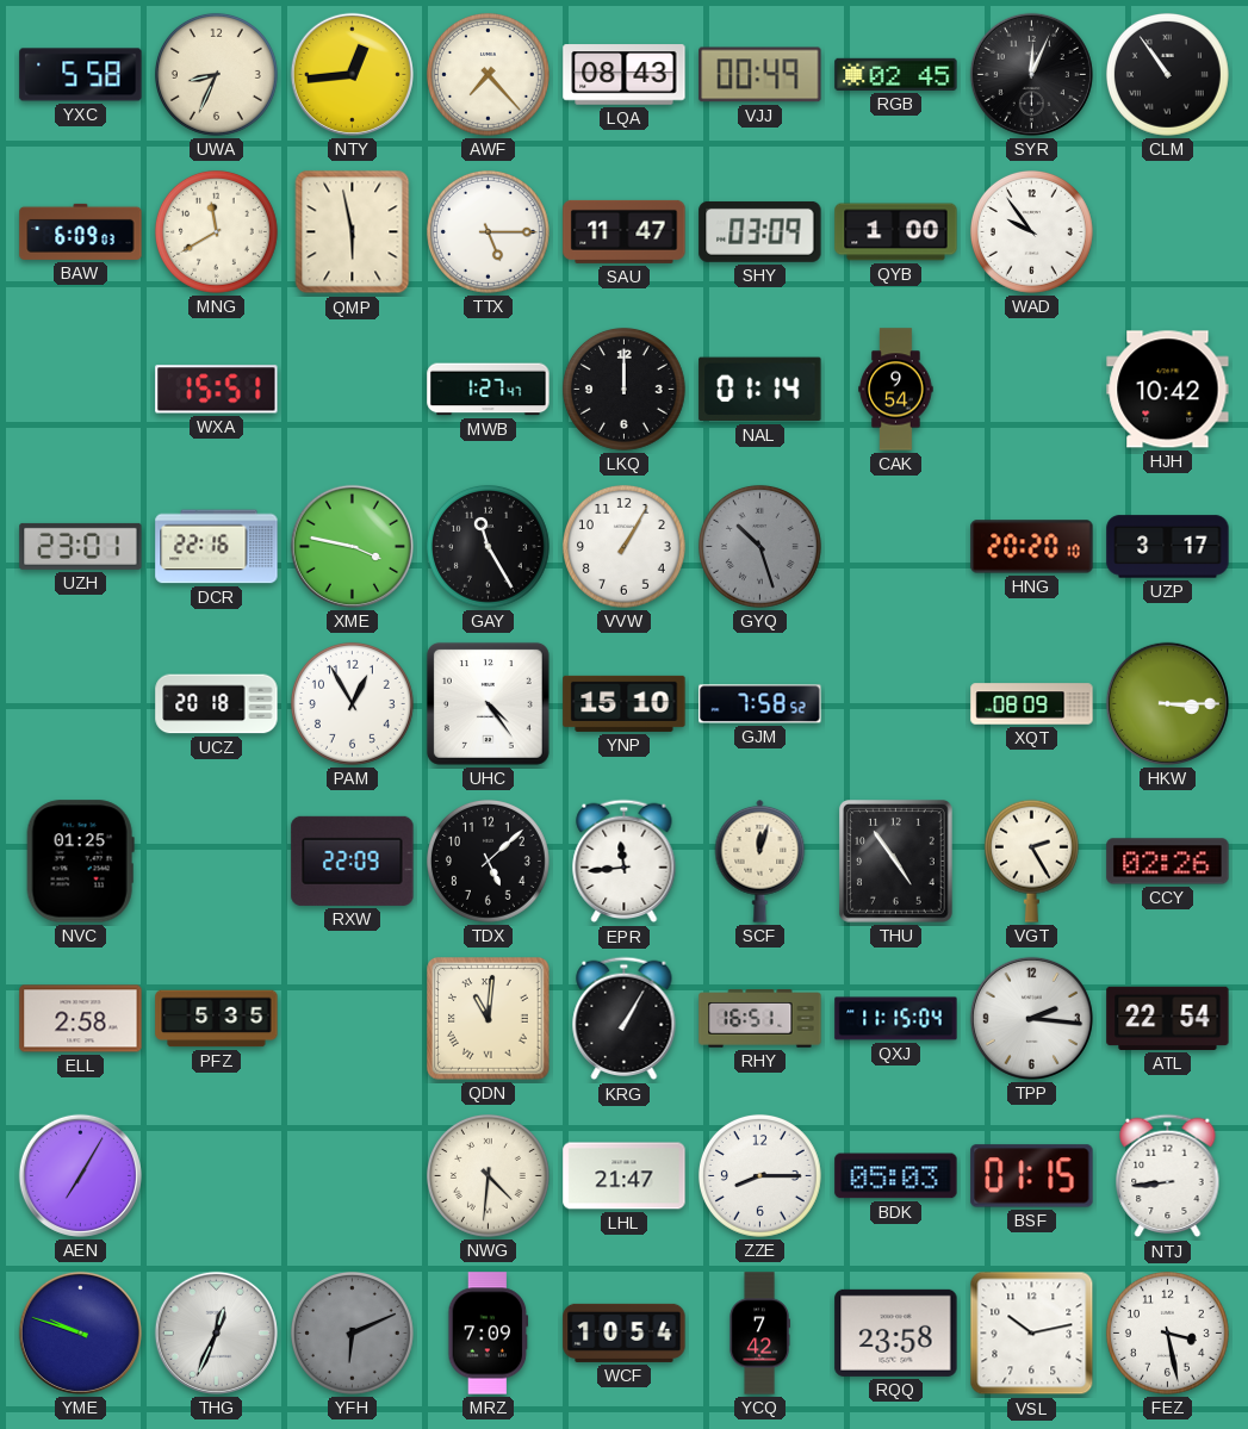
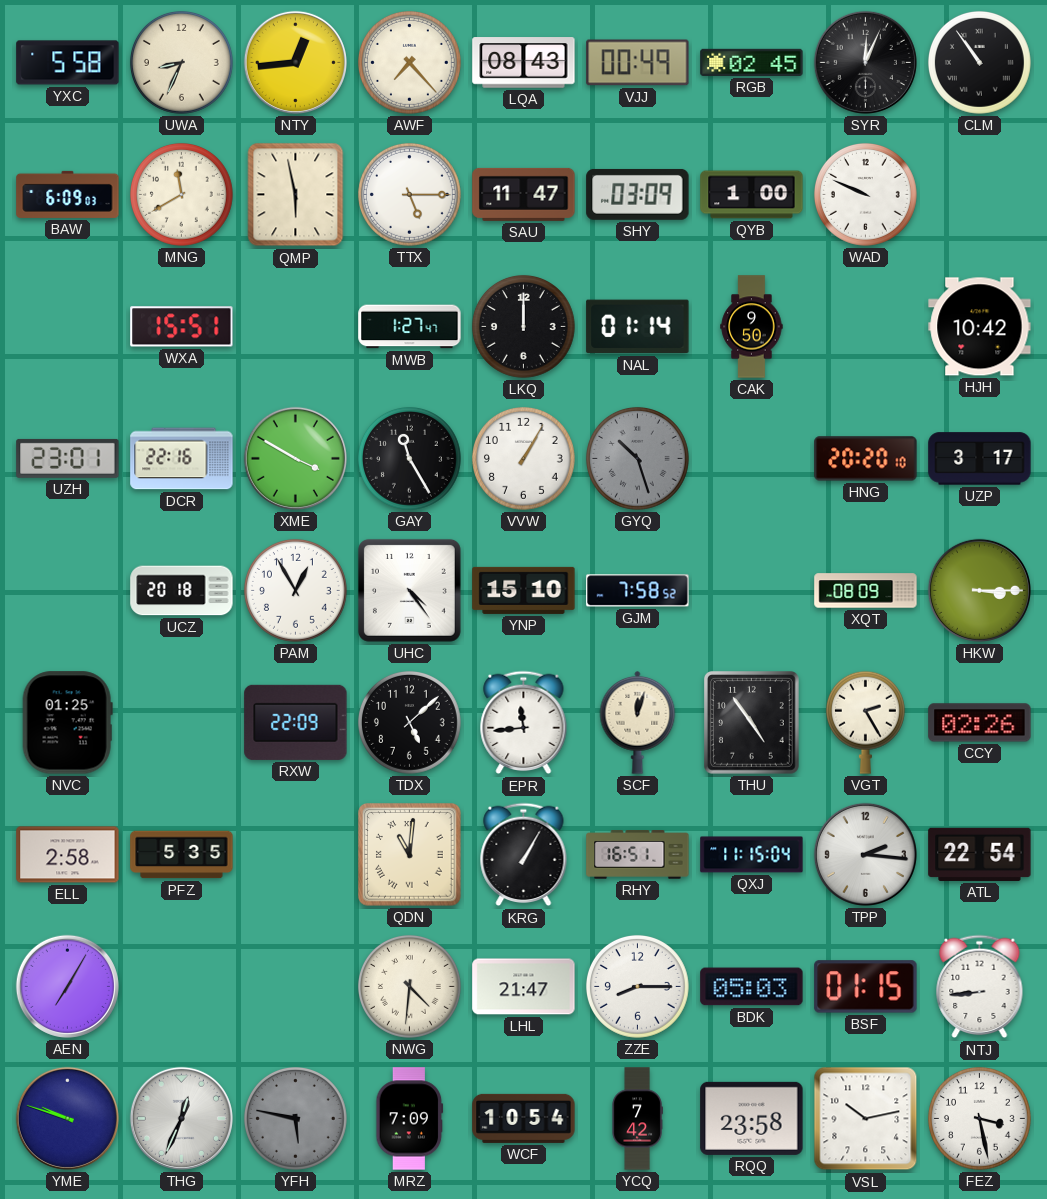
WAD: 9:54 -> 9:49
CAK: 9:54 -> 9:50
XME: 3:47 -> 3:50
YFH: 6:11 -> 5:47
